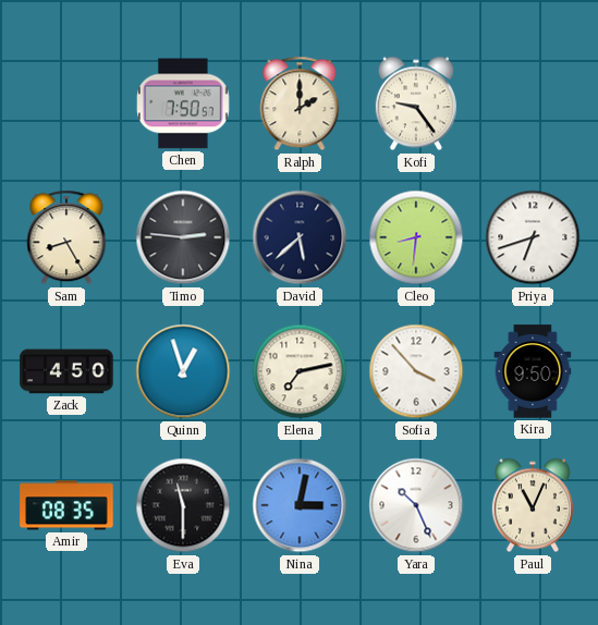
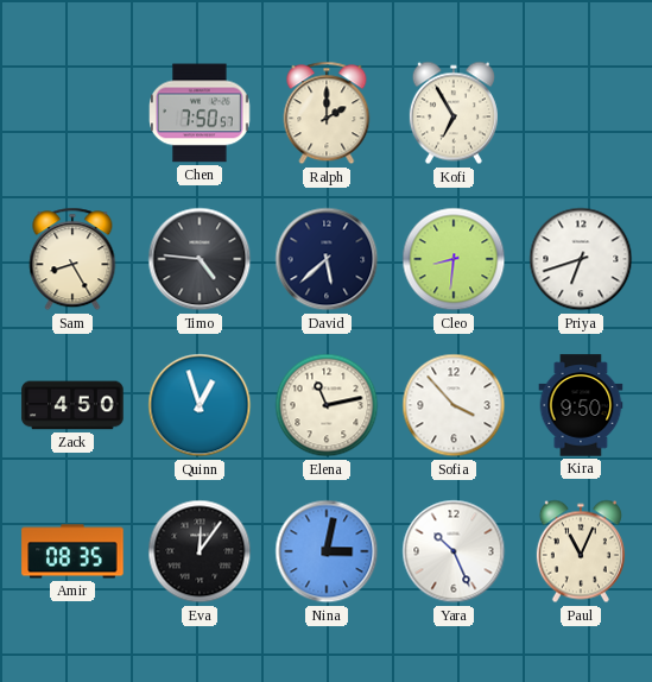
Kofi: 9:24 -> 6:55
Timo: 2:46 -> 4:46
Elena: 7:13 -> 11:13
Eva: 11:30 -> 12:06
